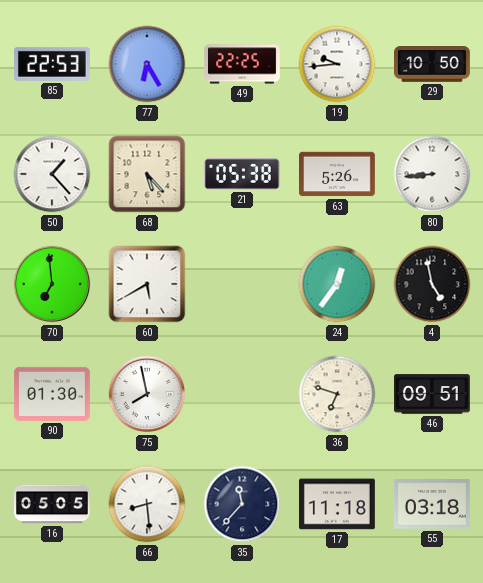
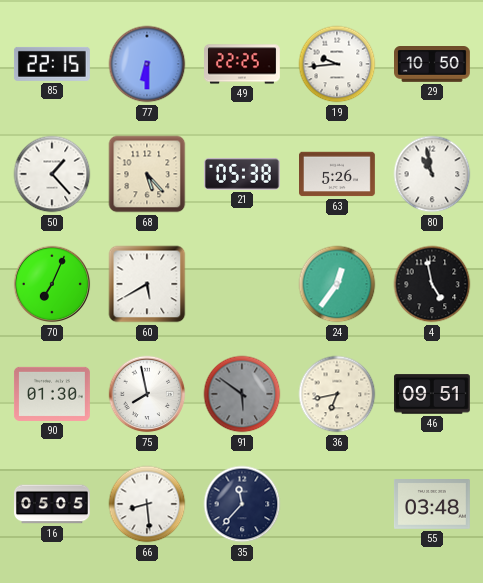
85: 22:53 -> 22:15
77: 6:25 -> 6:30
80: 8:44 -> 10:58
70: 6:59 -> 7:04
91: none -> 5:51
36: 6:48 -> 6:43
17: 11:18 -> none
55: 03:18 -> 03:48
